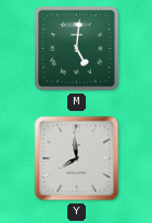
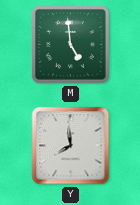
M: 5:01 -> 4:59
